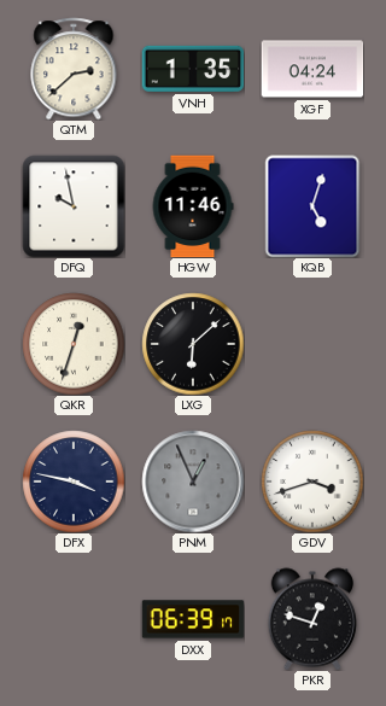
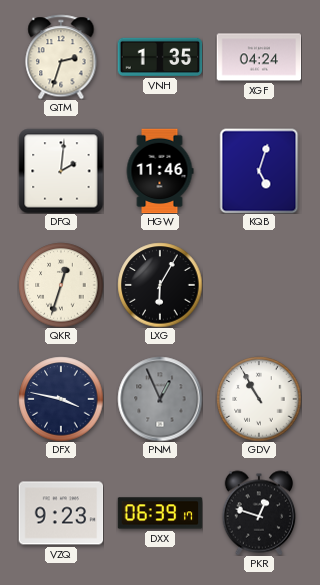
QTM: 2:38 -> 2:33
DFQ: 9:58 -> 2:01
LXG: 6:08 -> 6:05
GDV: 3:42 -> 10:55
VZQ: none -> 9:23
